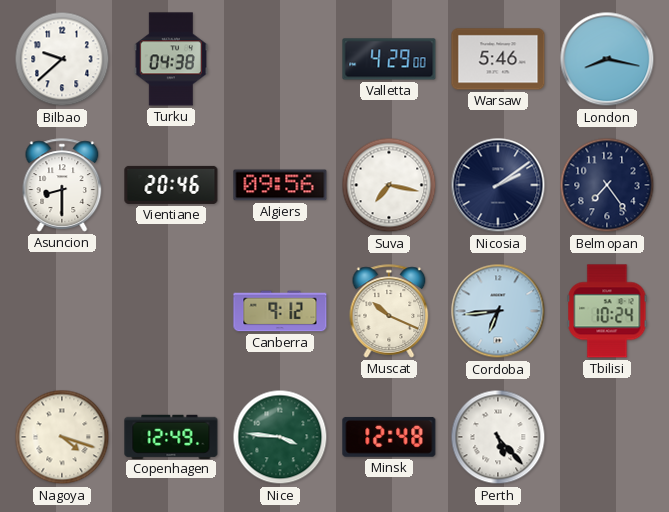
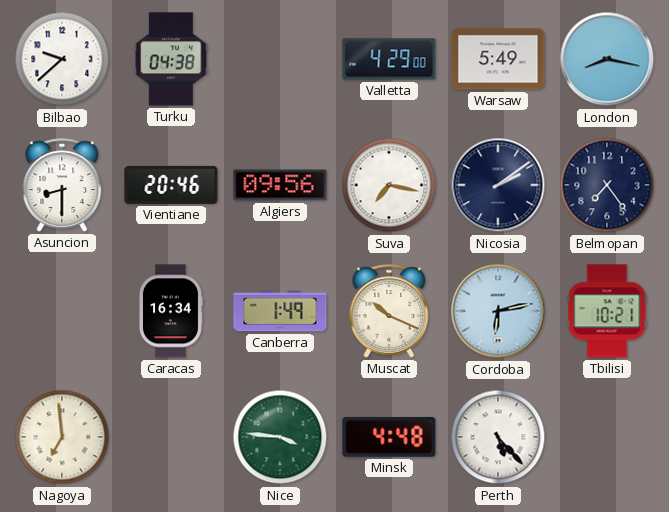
Warsaw: 5:46 -> 5:49
Caracas: none -> 16:34
Canberra: 9:12 -> 1:49
Cordoba: 6:44 -> 6:13
Tbilisi: 10:24 -> 10:21
Nagoya: 4:18 -> 6:59
Copenhagen: 12:49 -> none
Minsk: 12:48 -> 4:48
